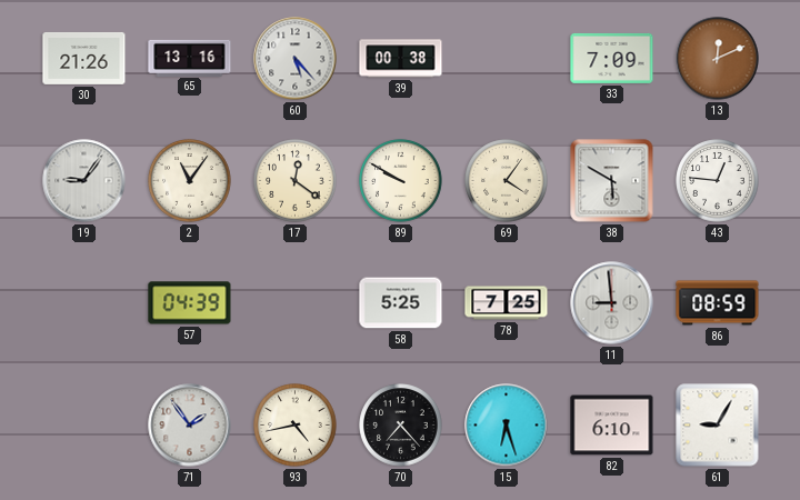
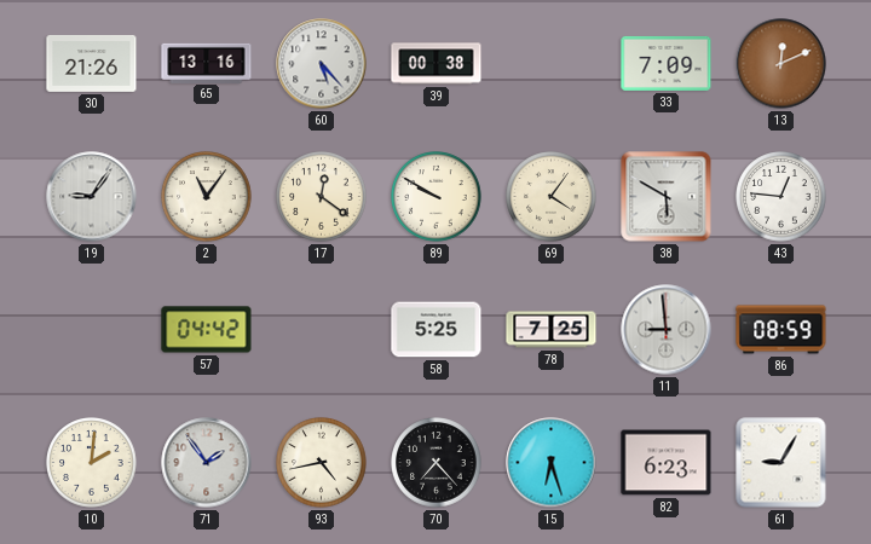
57: 04:39 -> 04:42
10: none -> 2:01
82: 6:10 -> 6:23
